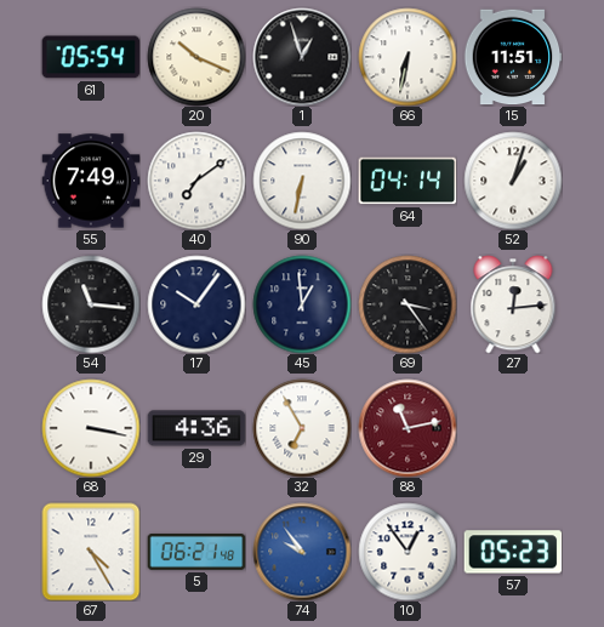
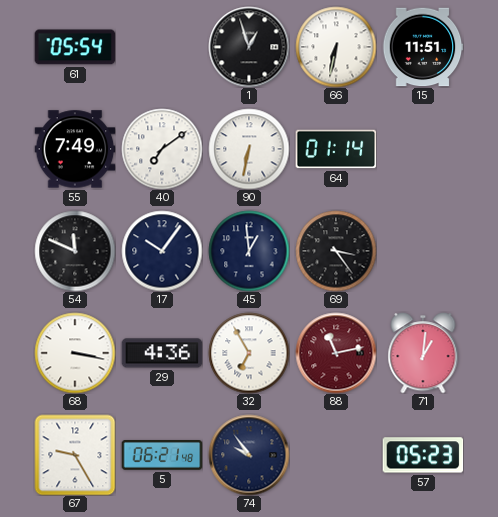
20: 10:19 -> none
64: 04:14 -> 01:14
52: 1:03 -> none
54: 11:16 -> 11:49
27: 12:14 -> none
71: none -> 1:01
67: 4:25 -> 9:25
74 dial: blue -> navy
10: 12:54 -> none
